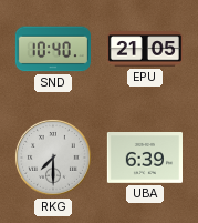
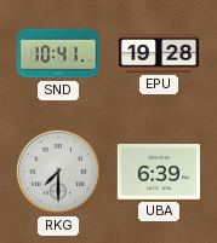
SND: 10:40 -> 10:41
EPU: 21:05 -> 19:28
